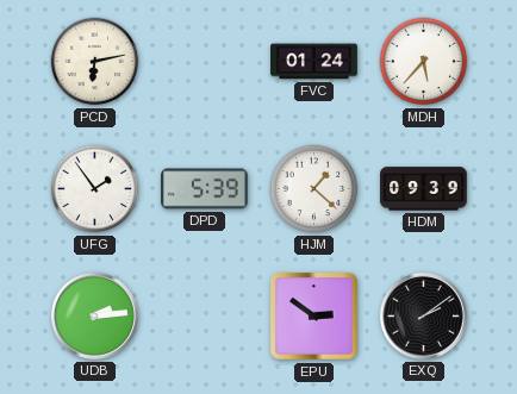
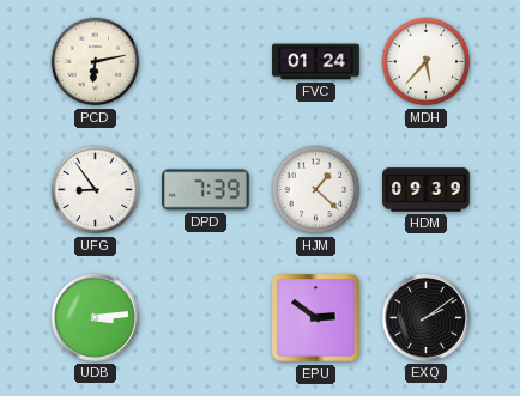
UFG: 1:54 -> 8:54
DPD: 5:39 -> 7:39
UDB: 2:14 -> 3:14
